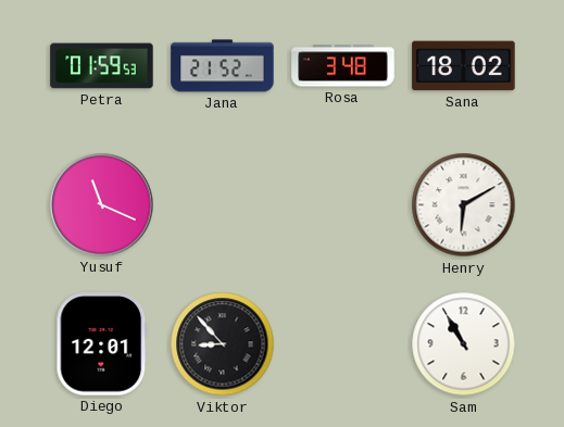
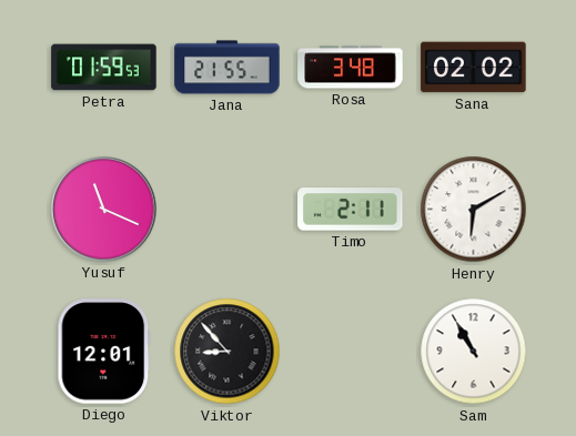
Jana: 21:52 -> 21:55
Sana: 18:02 -> 02:02
Timo: none -> 2:11
